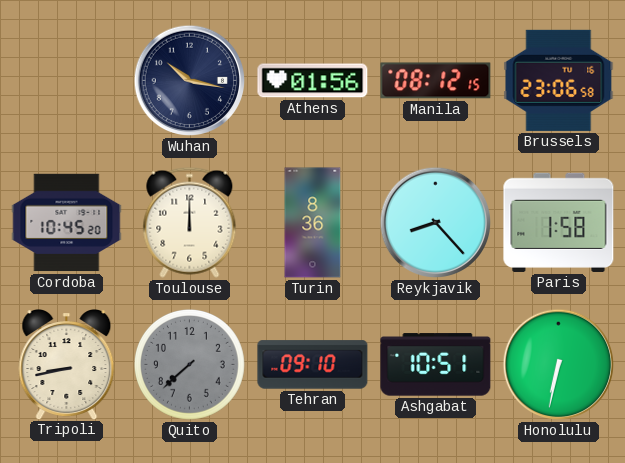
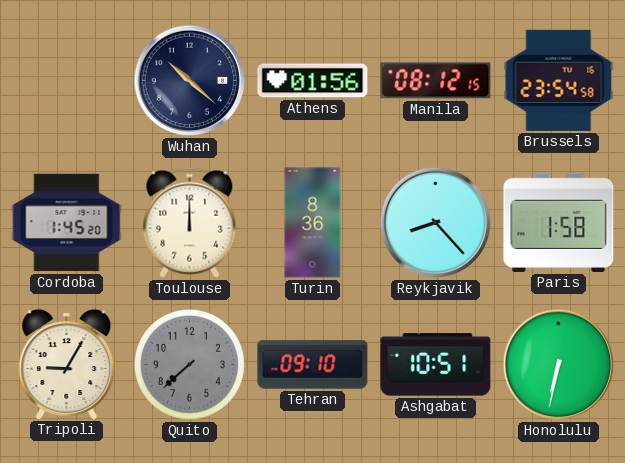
Wuhan: 10:17 -> 10:22
Brussels: 23:06 -> 23:54
Cordoba: 10:45 -> 1:45
Tripoli: 8:43 -> 9:05
